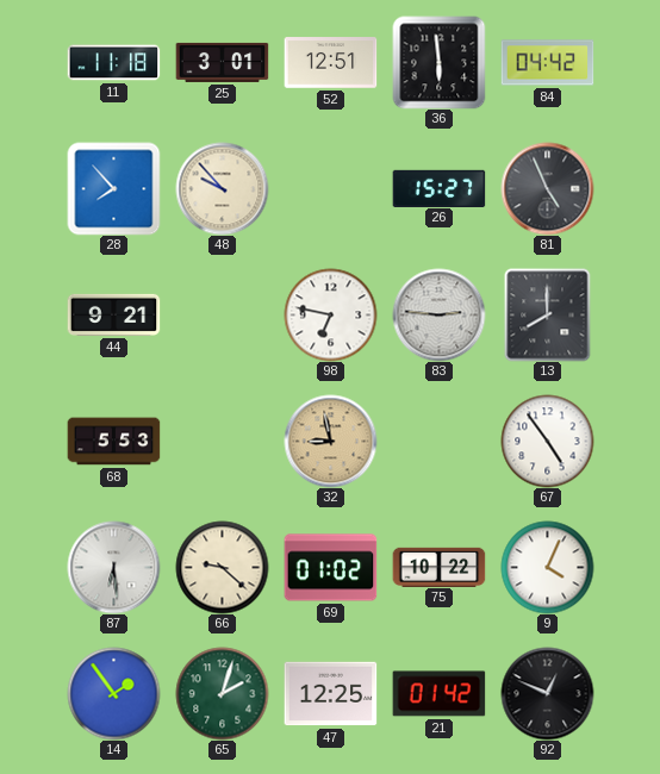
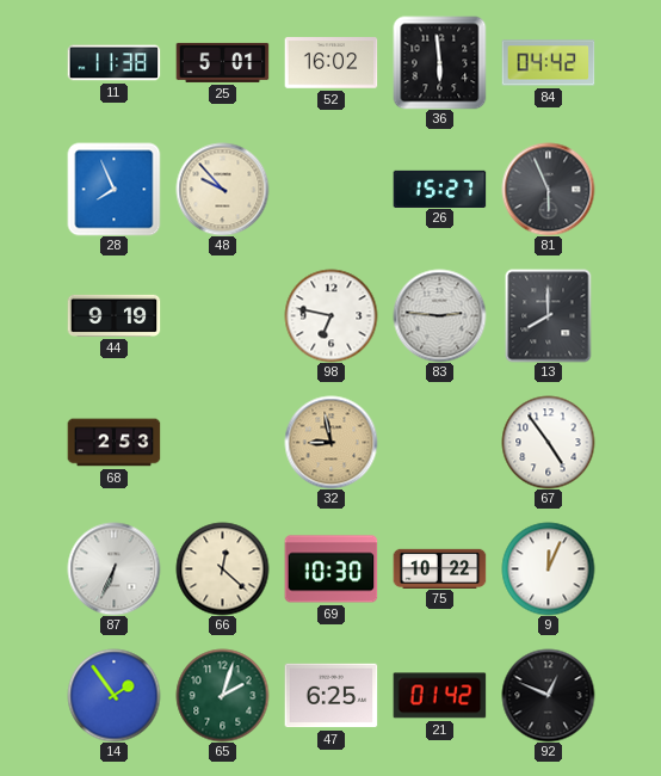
11: 11:18 -> 11:38
25: 3:01 -> 5:01
52: 12:51 -> 16:02
28: 7:53 -> 7:56
81: 4:56 -> 5:56
44: 9:21 -> 9:19
68: 5:53 -> 2:53
87: 6:29 -> 6:34
66: 9:22 -> 12:22
69: 01:02 -> 10:30
9: 4:04 -> 12:04
47: 12:25 -> 6:25
